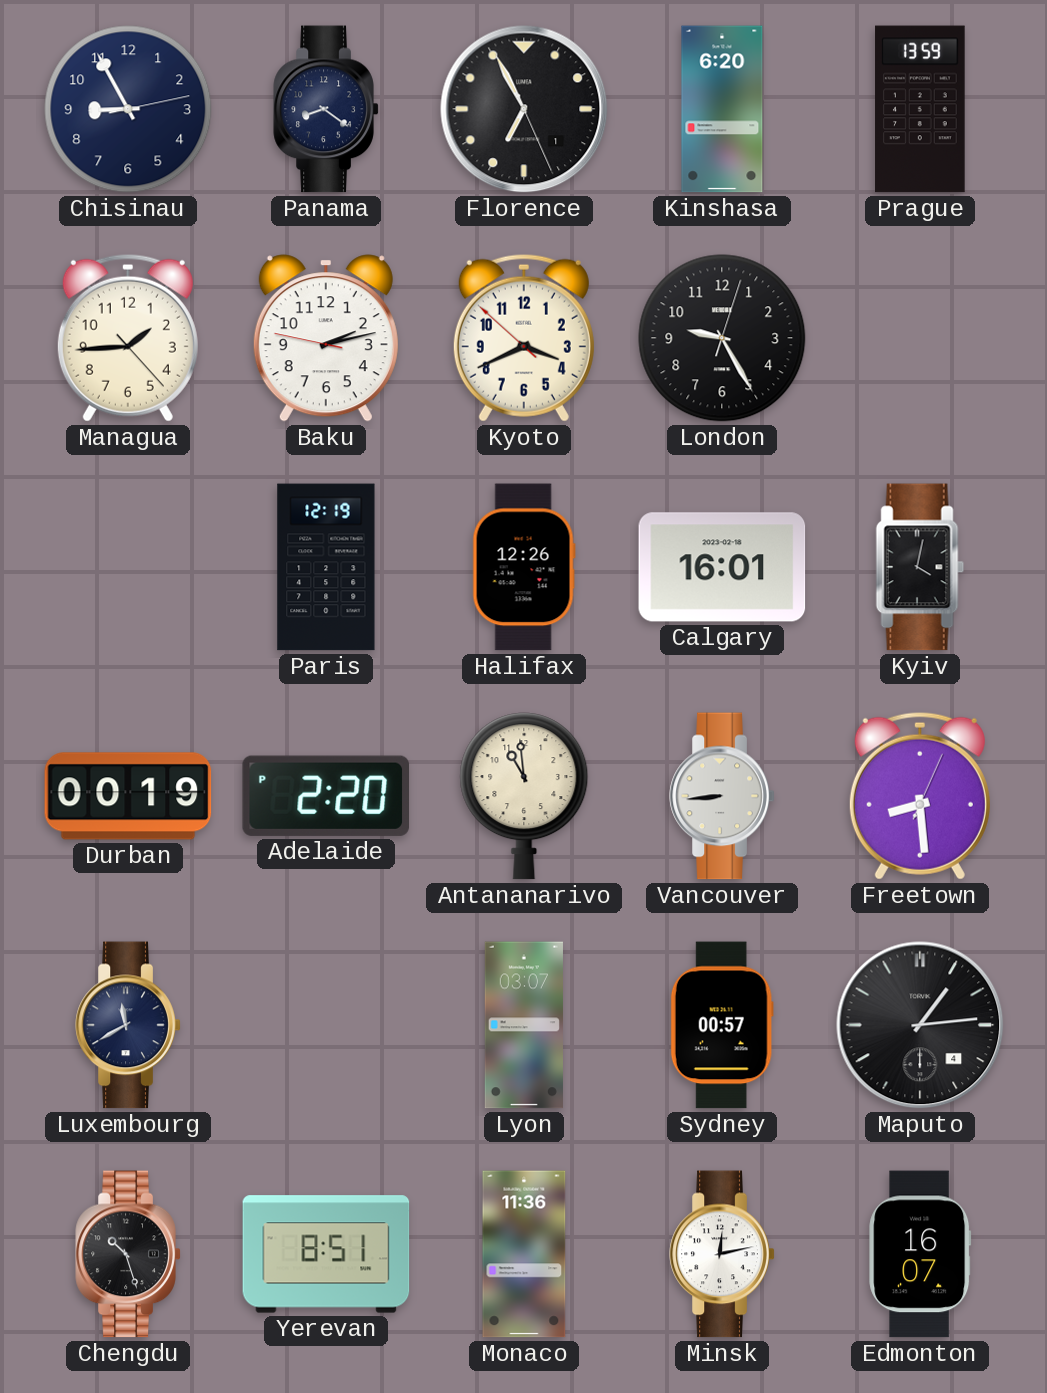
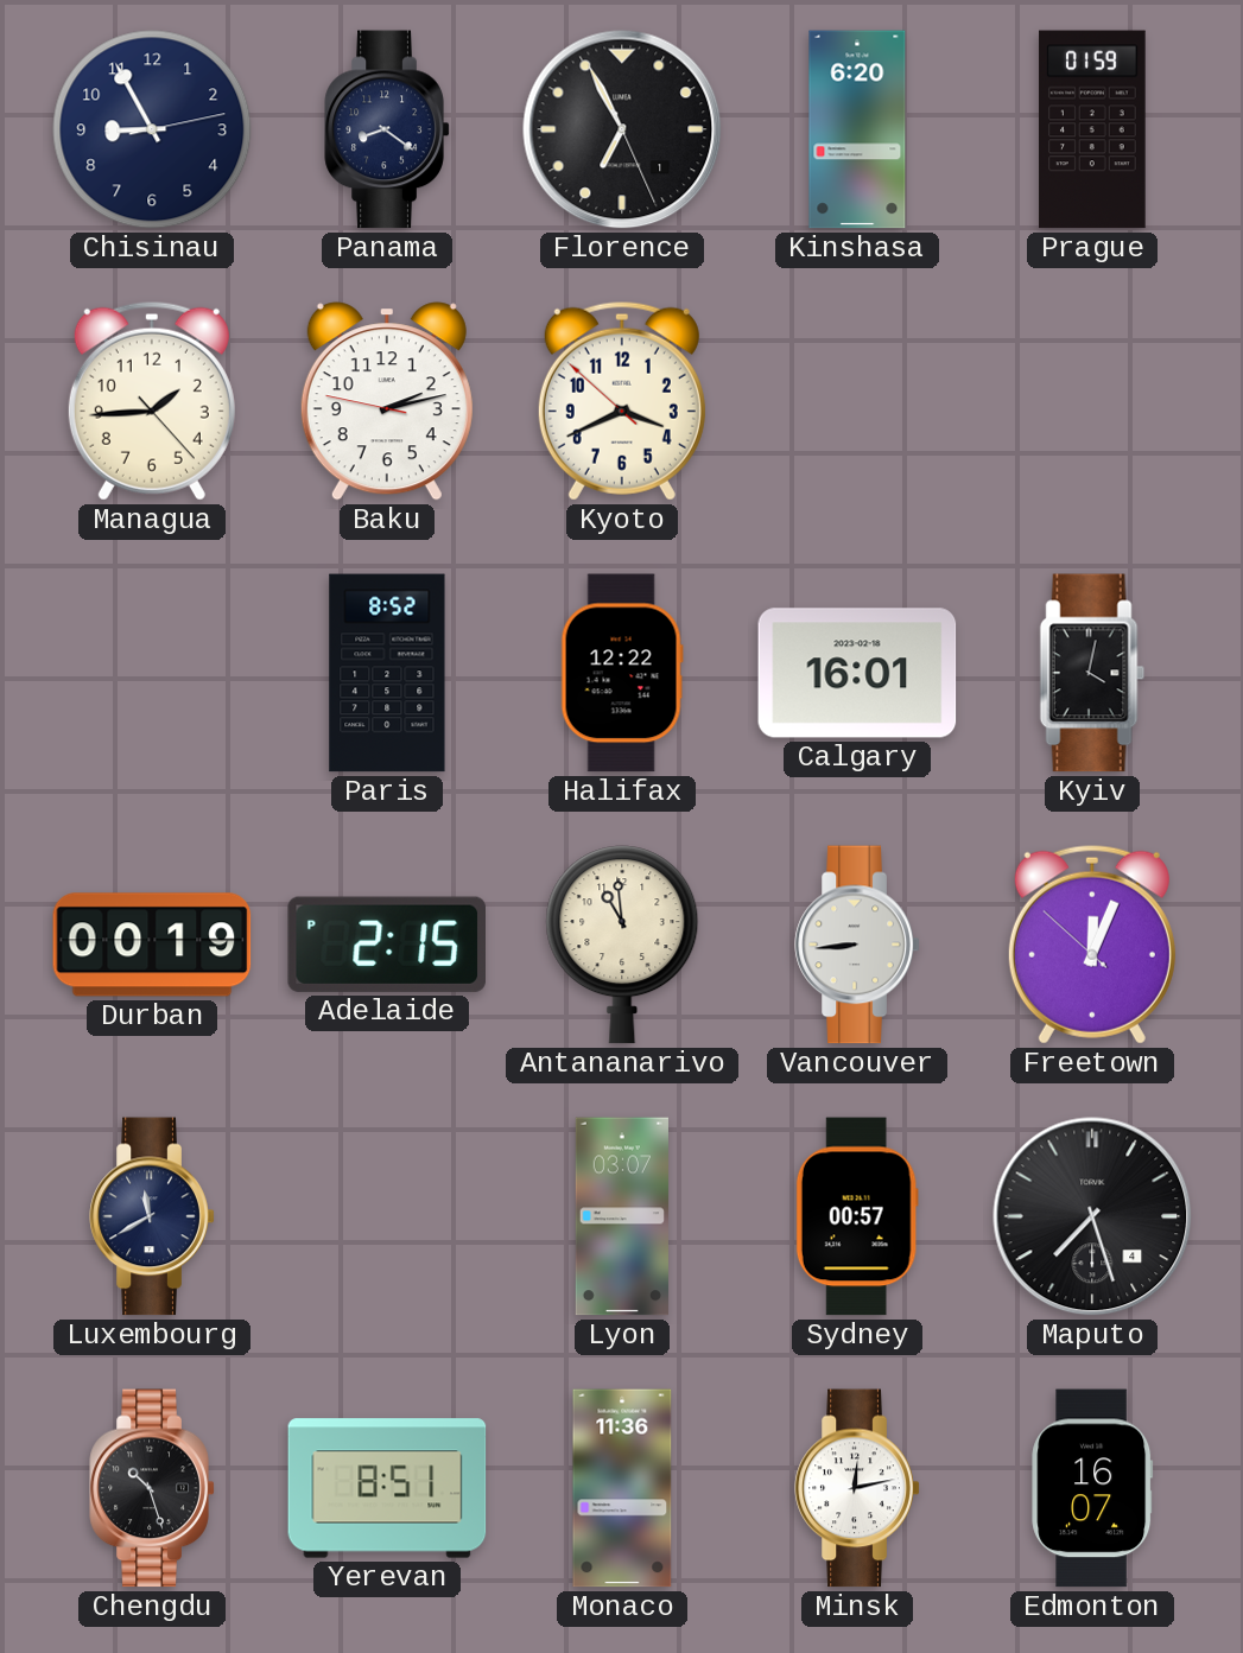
Prague: 13:59 -> 01:59
London: 9:25 -> none
Paris: 12:19 -> 8:52
Halifax: 12:26 -> 12:22
Adelaide: 2:20 -> 2:15
Freetown: 8:29 -> 12:03
Maputo: 1:14 -> 7:27
